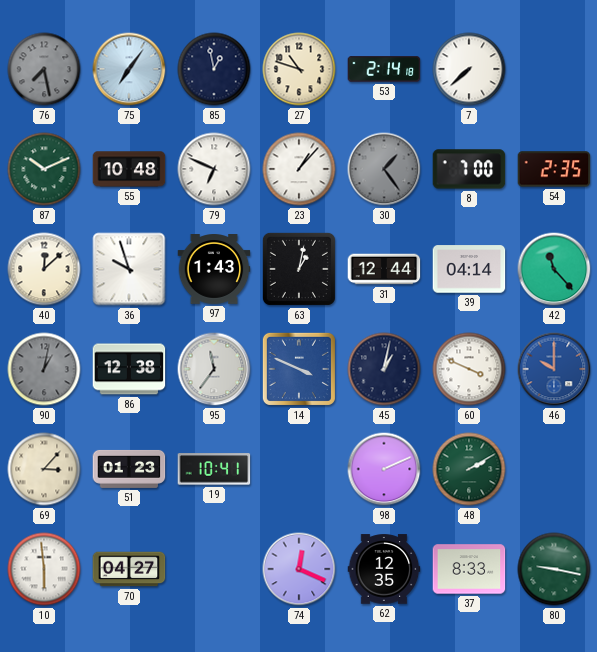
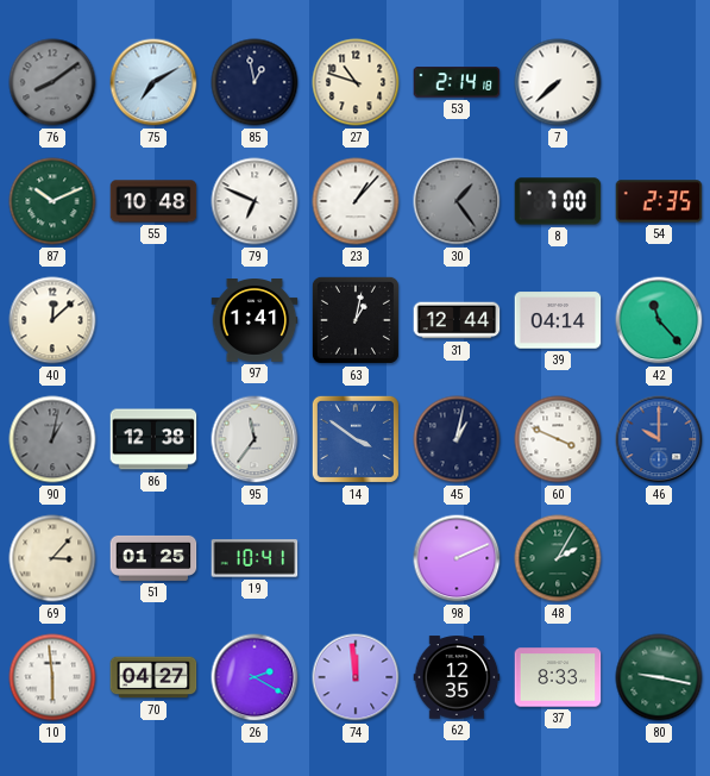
76: 7:28 -> 8:09
75: 7:06 -> 7:10
36: 9:57 -> none
97: 1:43 -> 1:41
14: 3:49 -> 3:51
51: 01:23 -> 01:25
48: 2:10 -> 2:05
26: none -> 2:20
74: 12:19 -> 11:59
